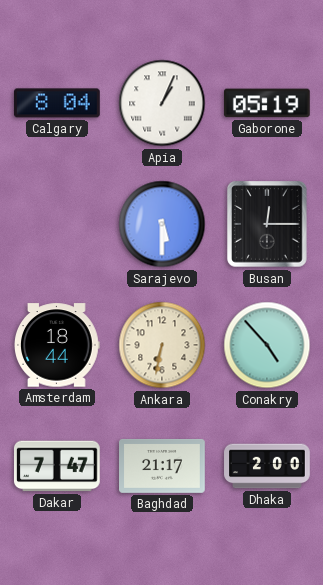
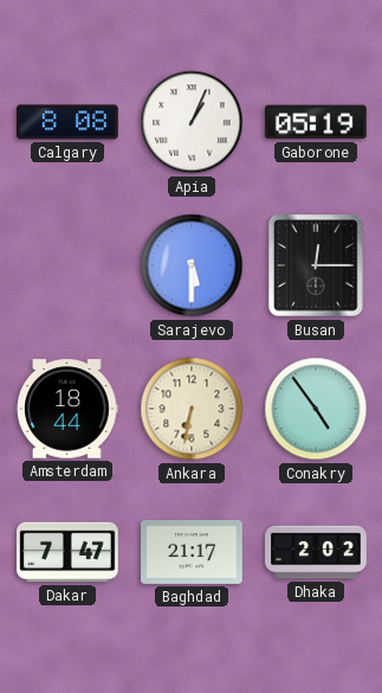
Calgary: 8:04 -> 8:08
Conakry: 4:53 -> 4:54
Dhaka: 2:00 -> 2:02
